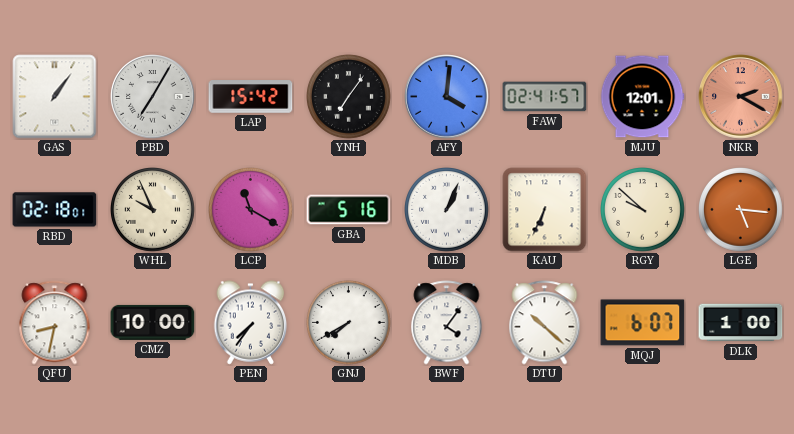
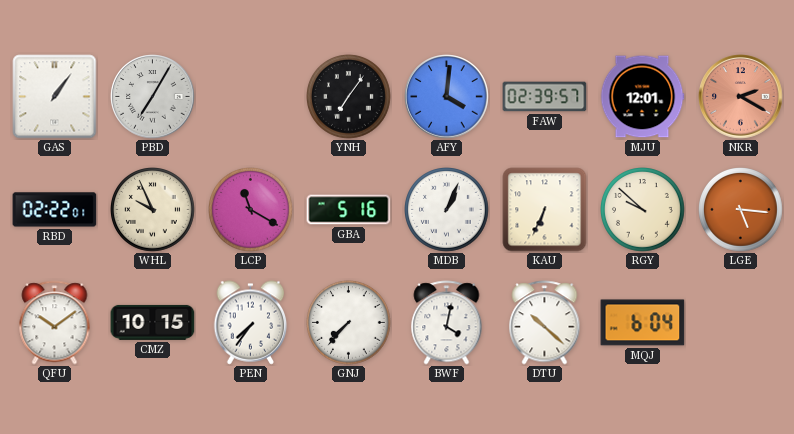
LAP: 15:42 -> none
FAW: 02:41 -> 02:39
RBD: 02:18 -> 02:22
QFU: 8:32 -> 10:09
CMZ: 10:00 -> 10:15
GNJ: 7:40 -> 7:37
BWF: 4:06 -> 4:02
MQJ: 6:07 -> 6:04
DLK: 1:00 -> none
